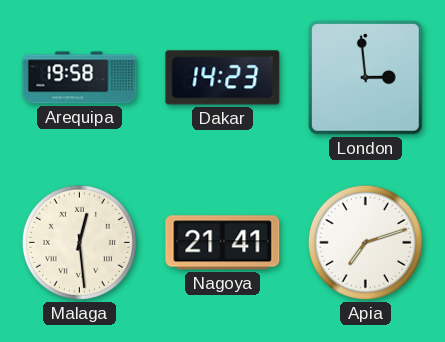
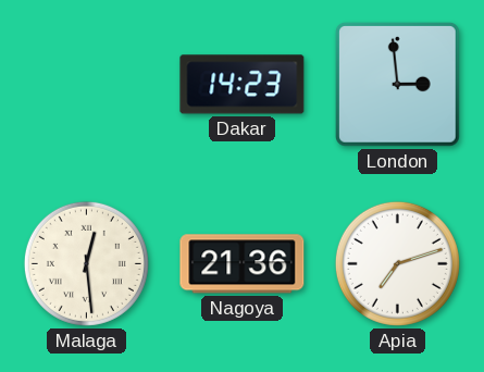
Arequipa: 19:58 -> none
Nagoya: 21:41 -> 21:36
